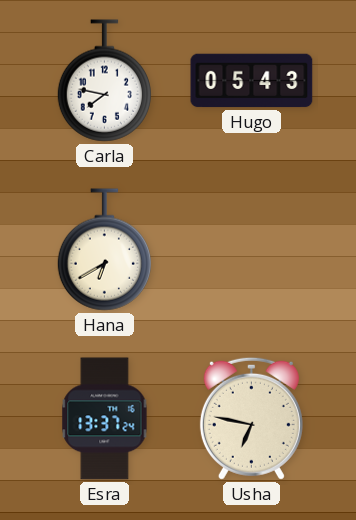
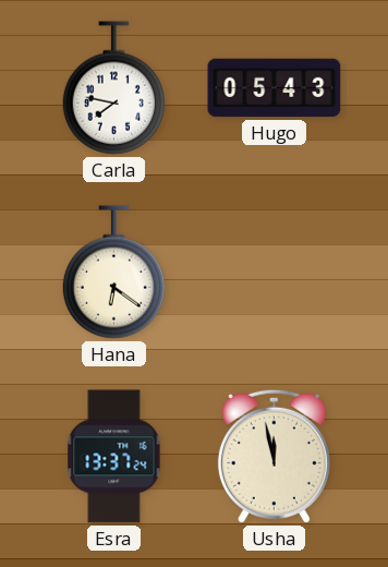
Hana: 6:40 -> 6:21
Usha: 6:47 -> 11:58
